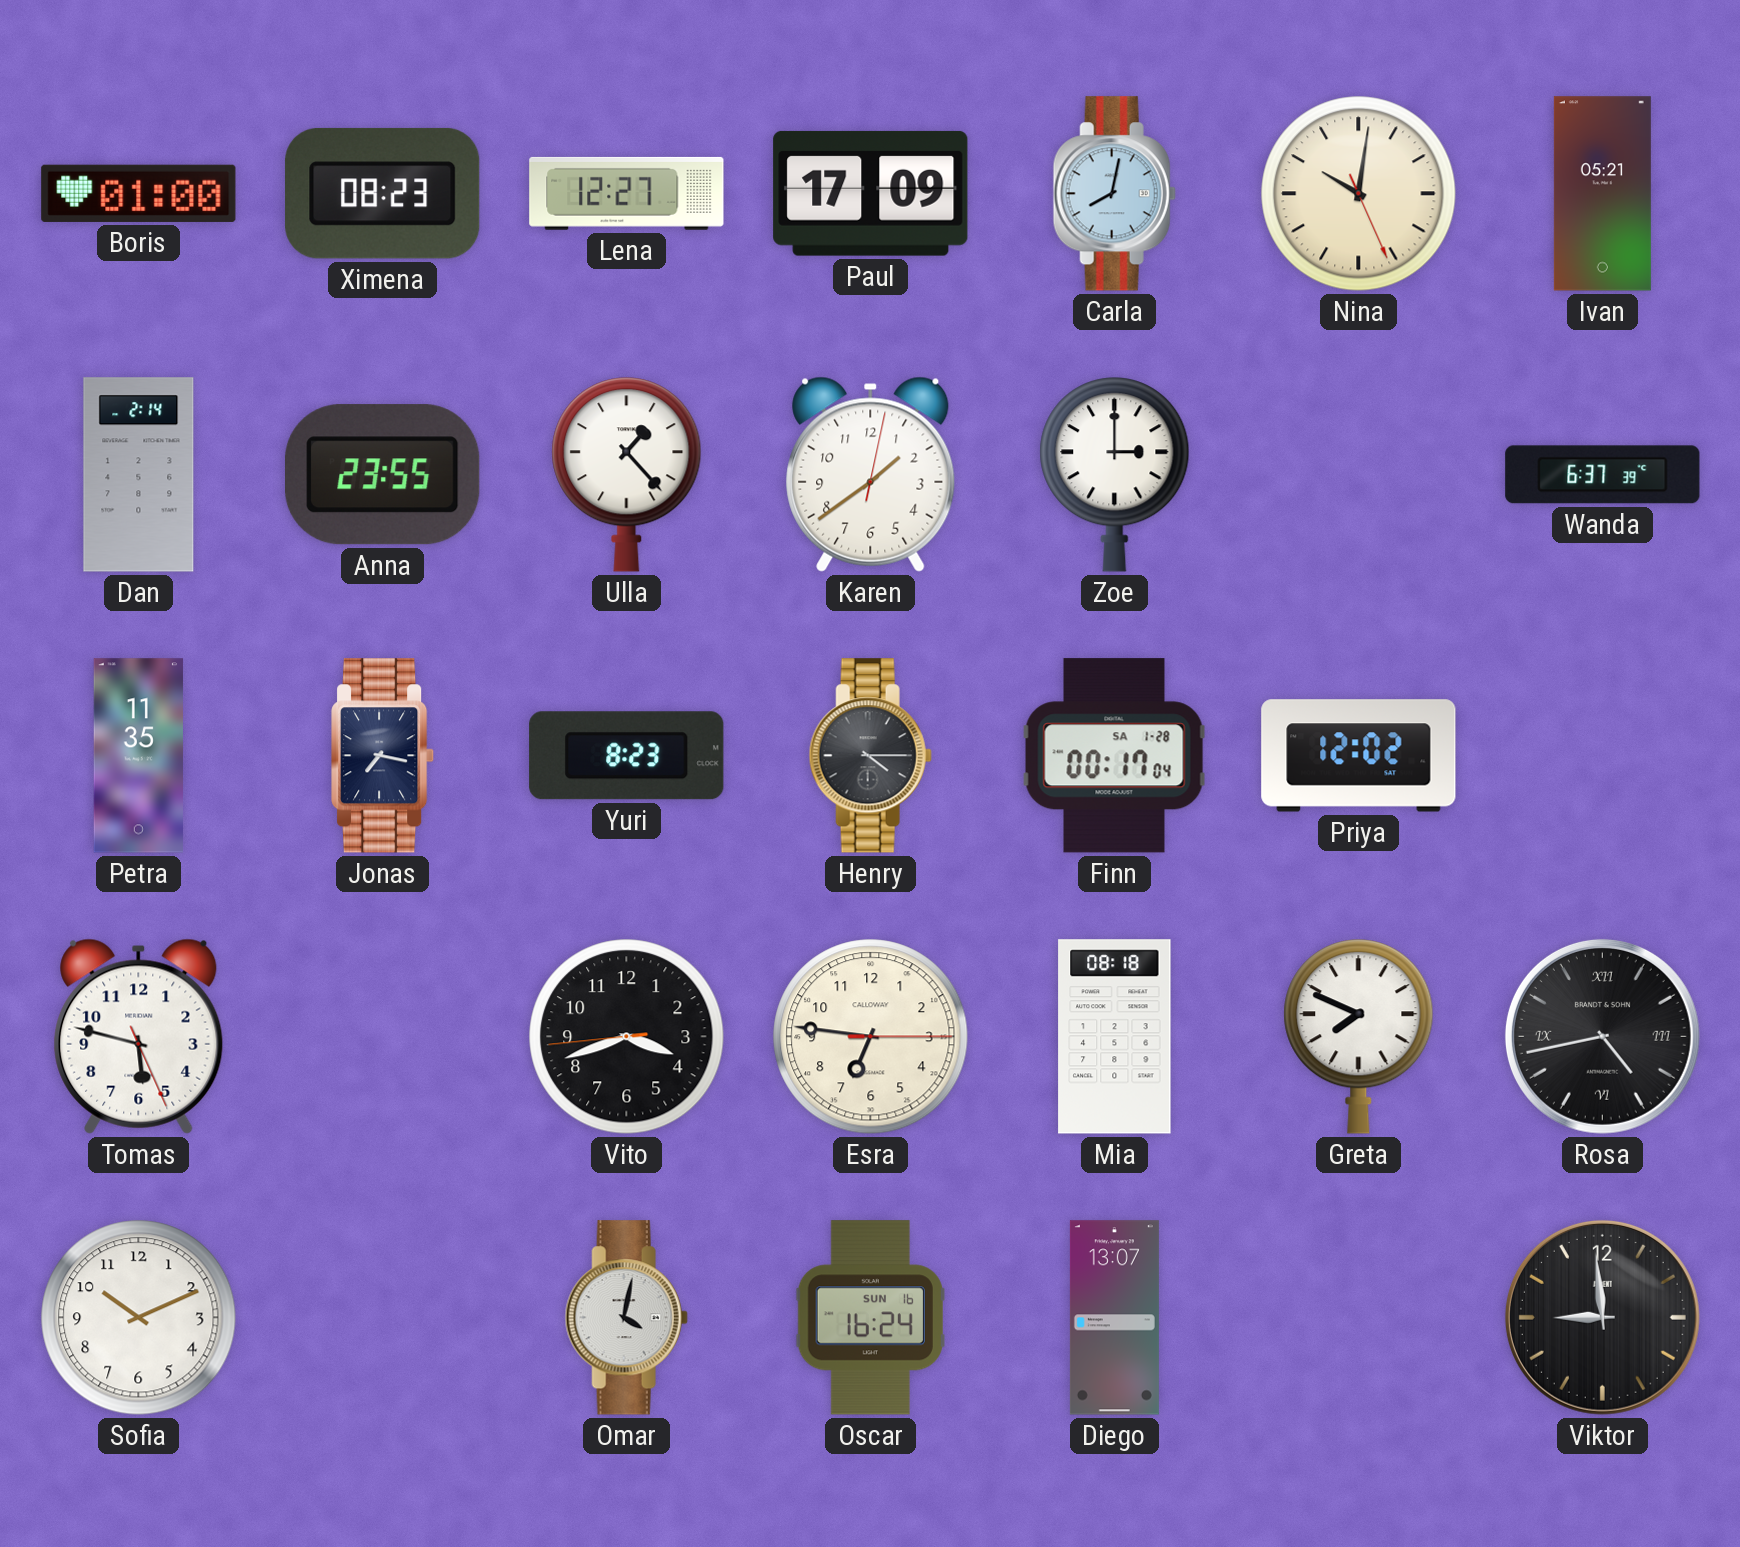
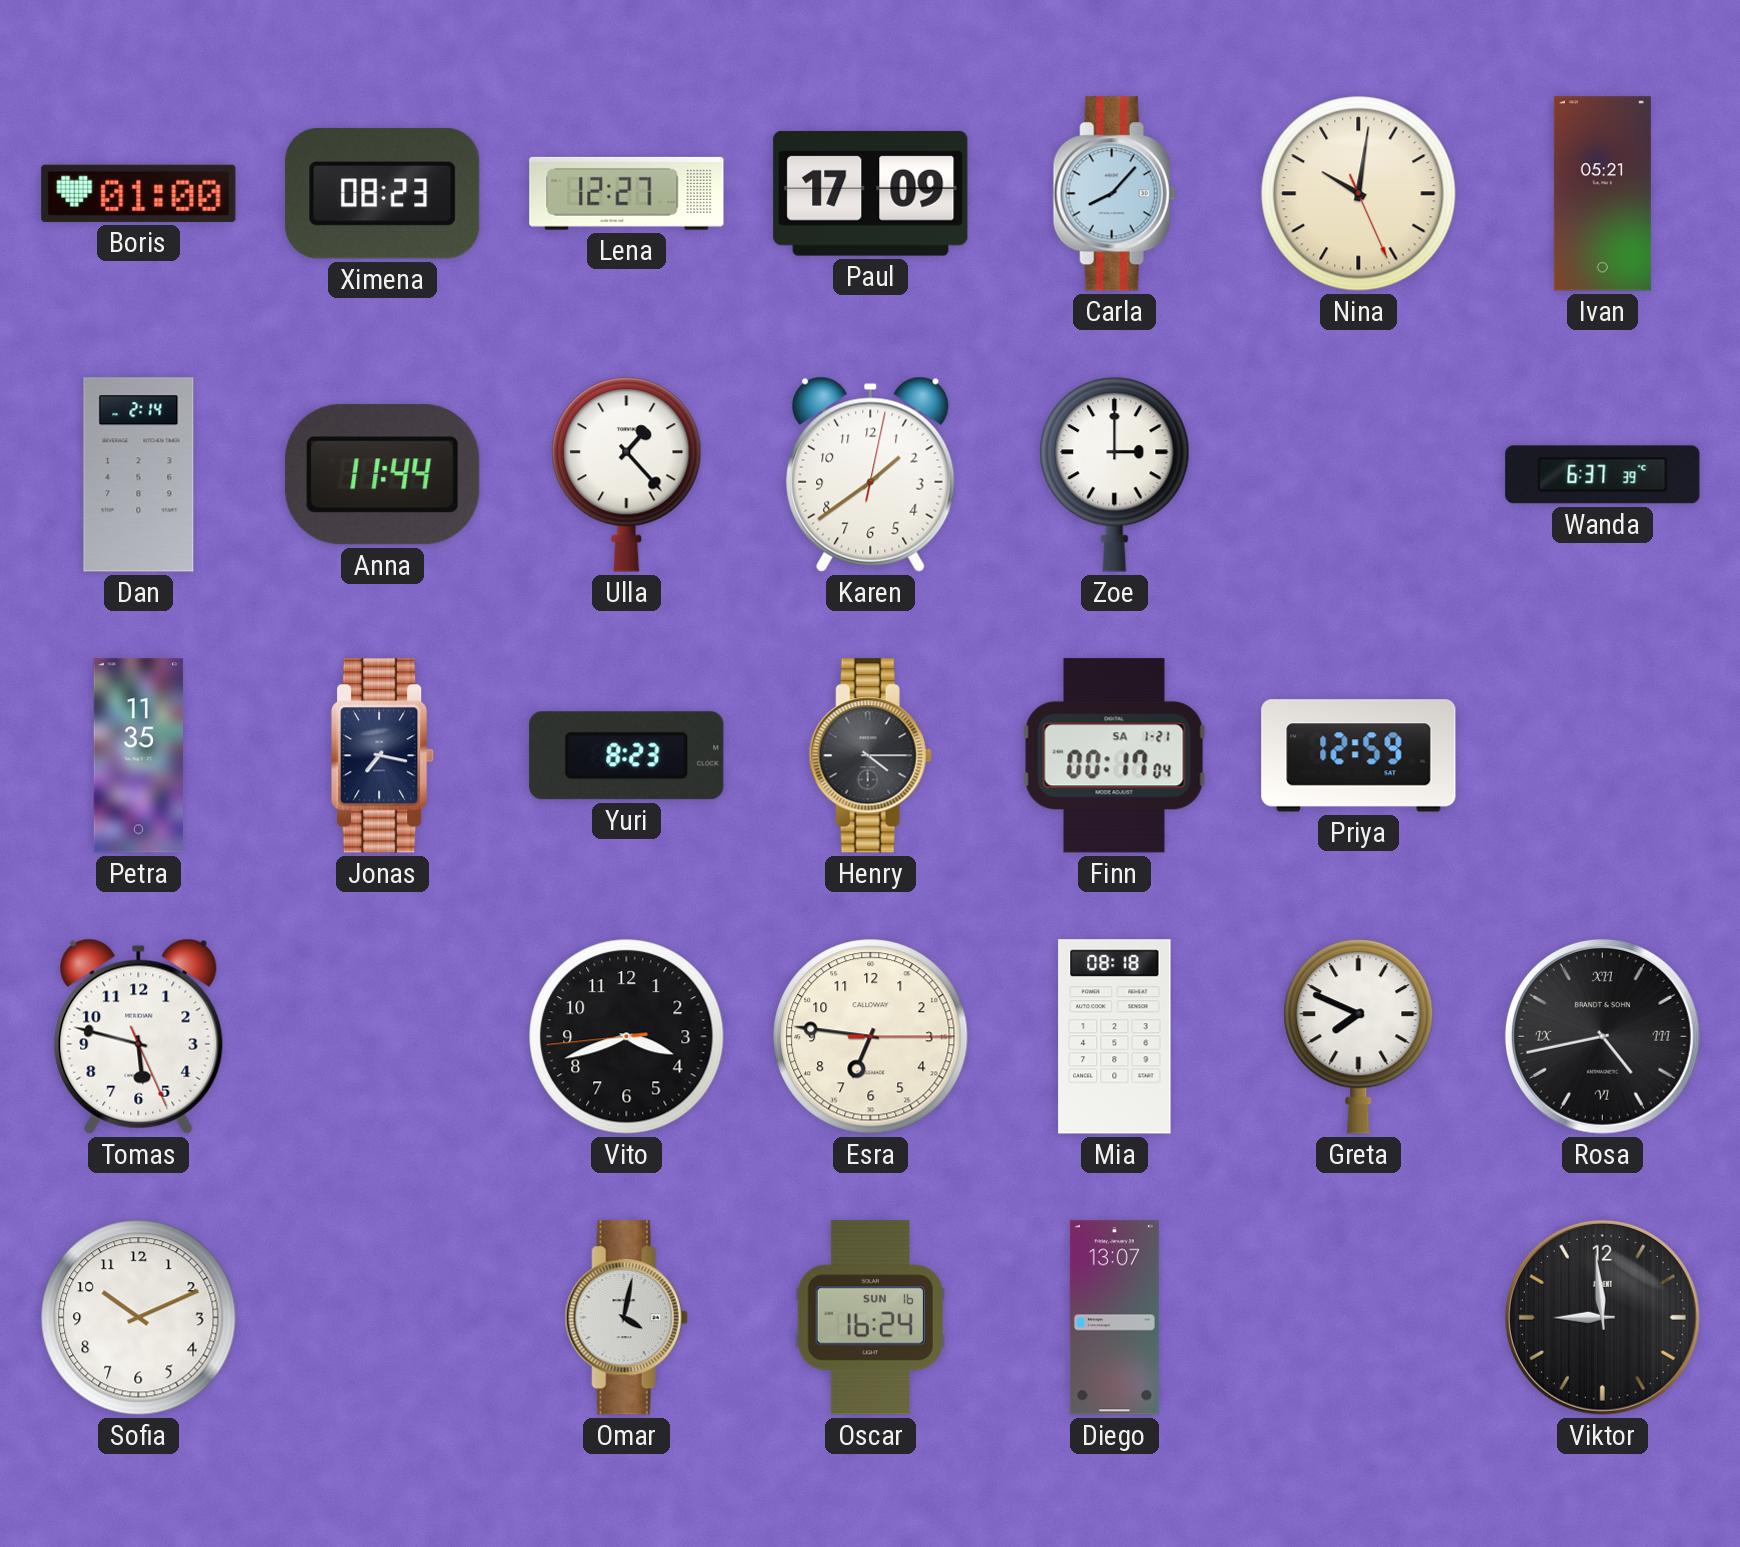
Carla: 8:02 -> 8:07
Anna: 23:55 -> 11:44
Finn date: SA 1-28 -> SA 1-21
Priya: 12:02 -> 12:59
